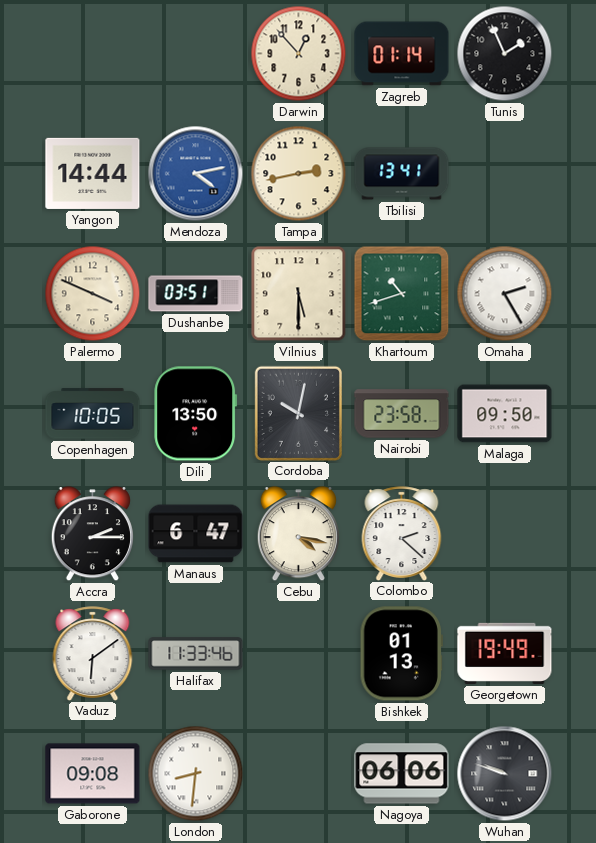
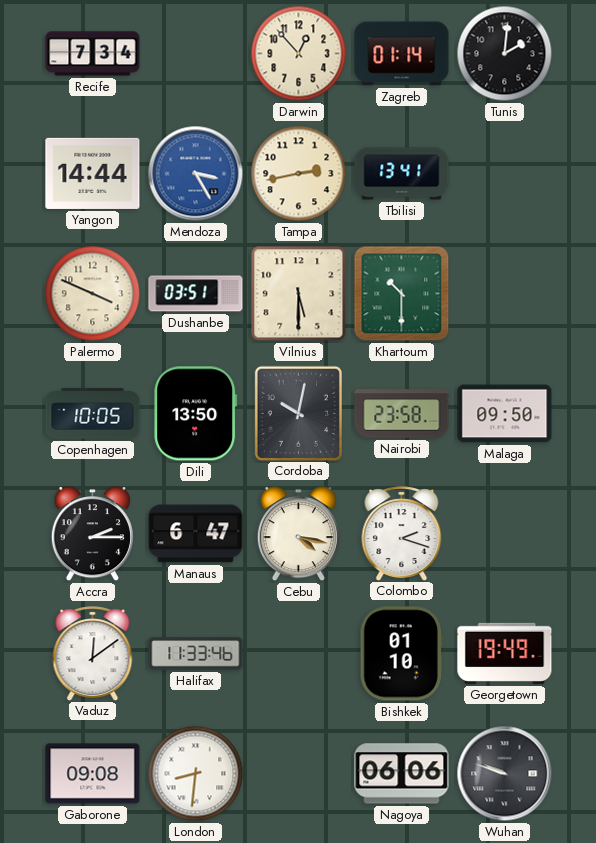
Recife: none -> 7:34
Tunis: 1:56 -> 2:01
Mendoza: 4:13 -> 3:25
Khartoum: 10:42 -> 10:30
Omaha: 2:25 -> none
Colombo: 2:22 -> 2:18
Vaduz: 6:09 -> 12:09
Bishkek: 01:13 -> 01:10
